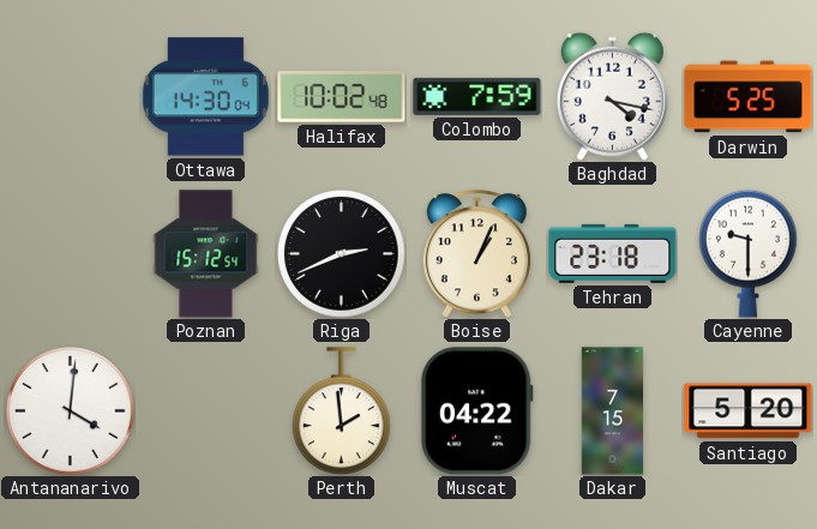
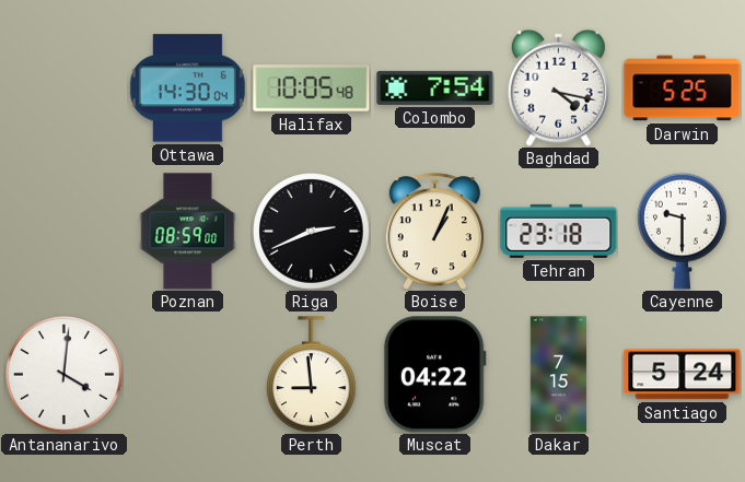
Halifax: 10:02 -> 10:05
Colombo: 7:59 -> 7:54
Poznan: 15:12 -> 08:59
Perth: 1:59 -> 8:59
Santiago: 5:20 -> 5:24
